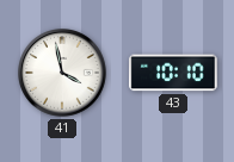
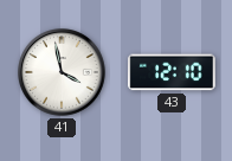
43: 10:10 -> 12:10
